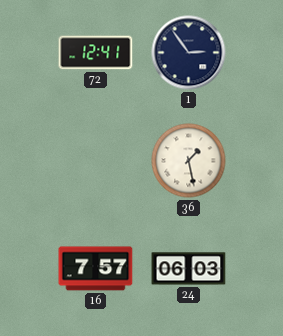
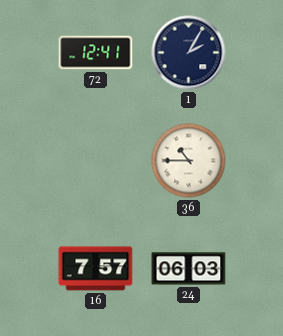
1: 2:54 -> 2:05
36: 1:28 -> 10:45
